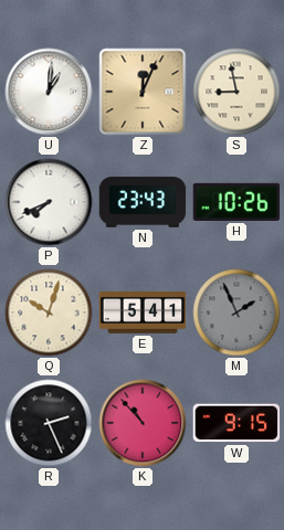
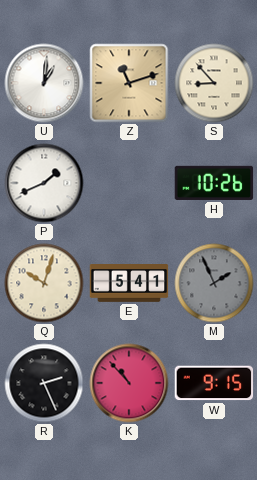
Z: 12:04 -> 11:12
S: 8:58 -> 8:53
P: 7:41 -> 1:41
N: 23:43 -> none
